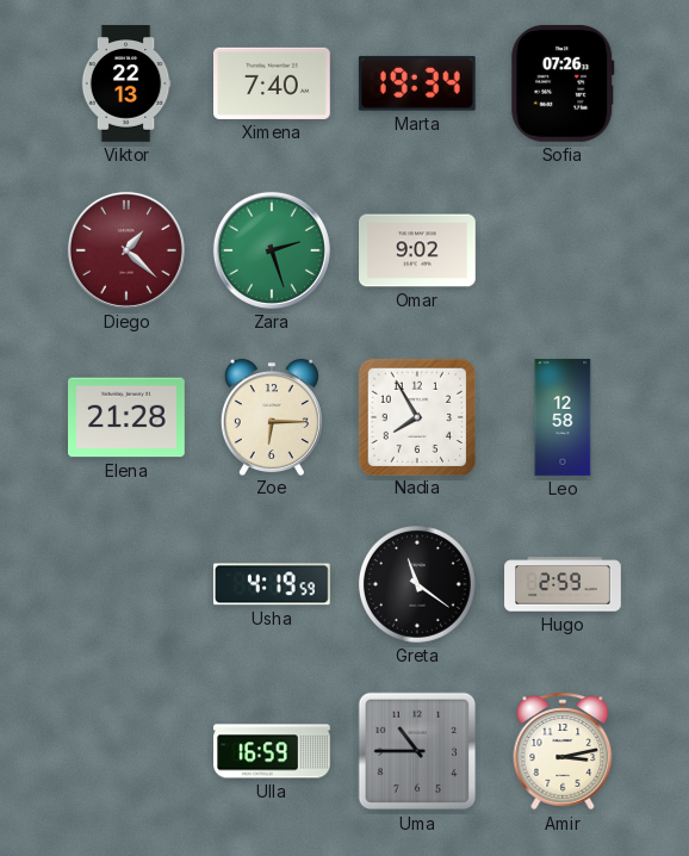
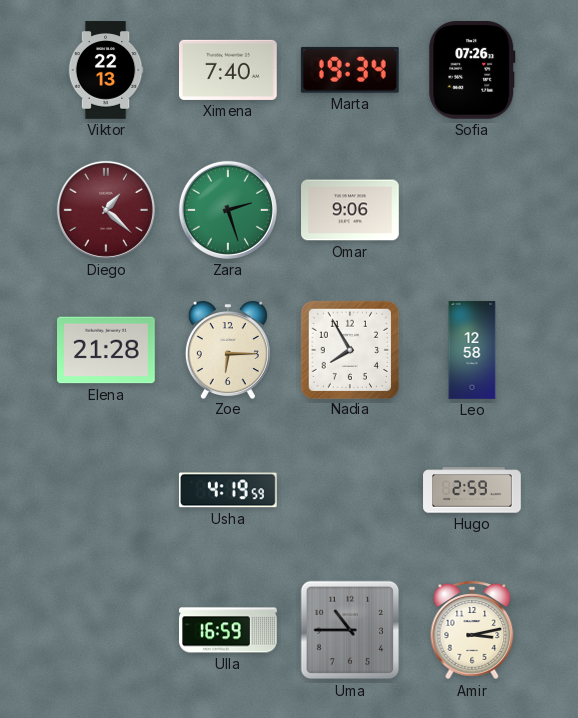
Omar: 9:02 -> 9:06
Greta: 11:21 -> none
